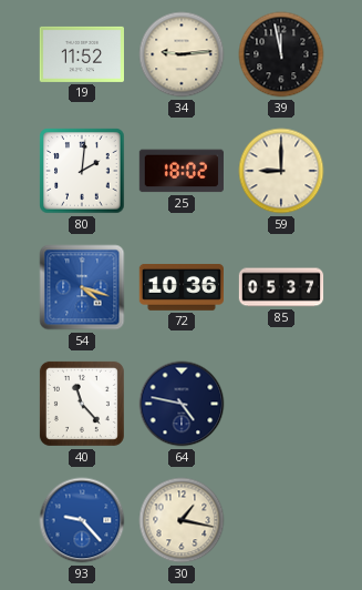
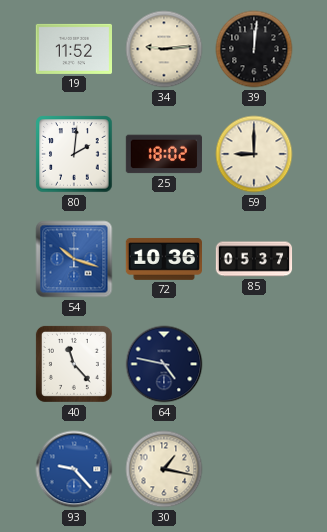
39: 11:58 -> 12:01
54: 4:18 -> 10:18
